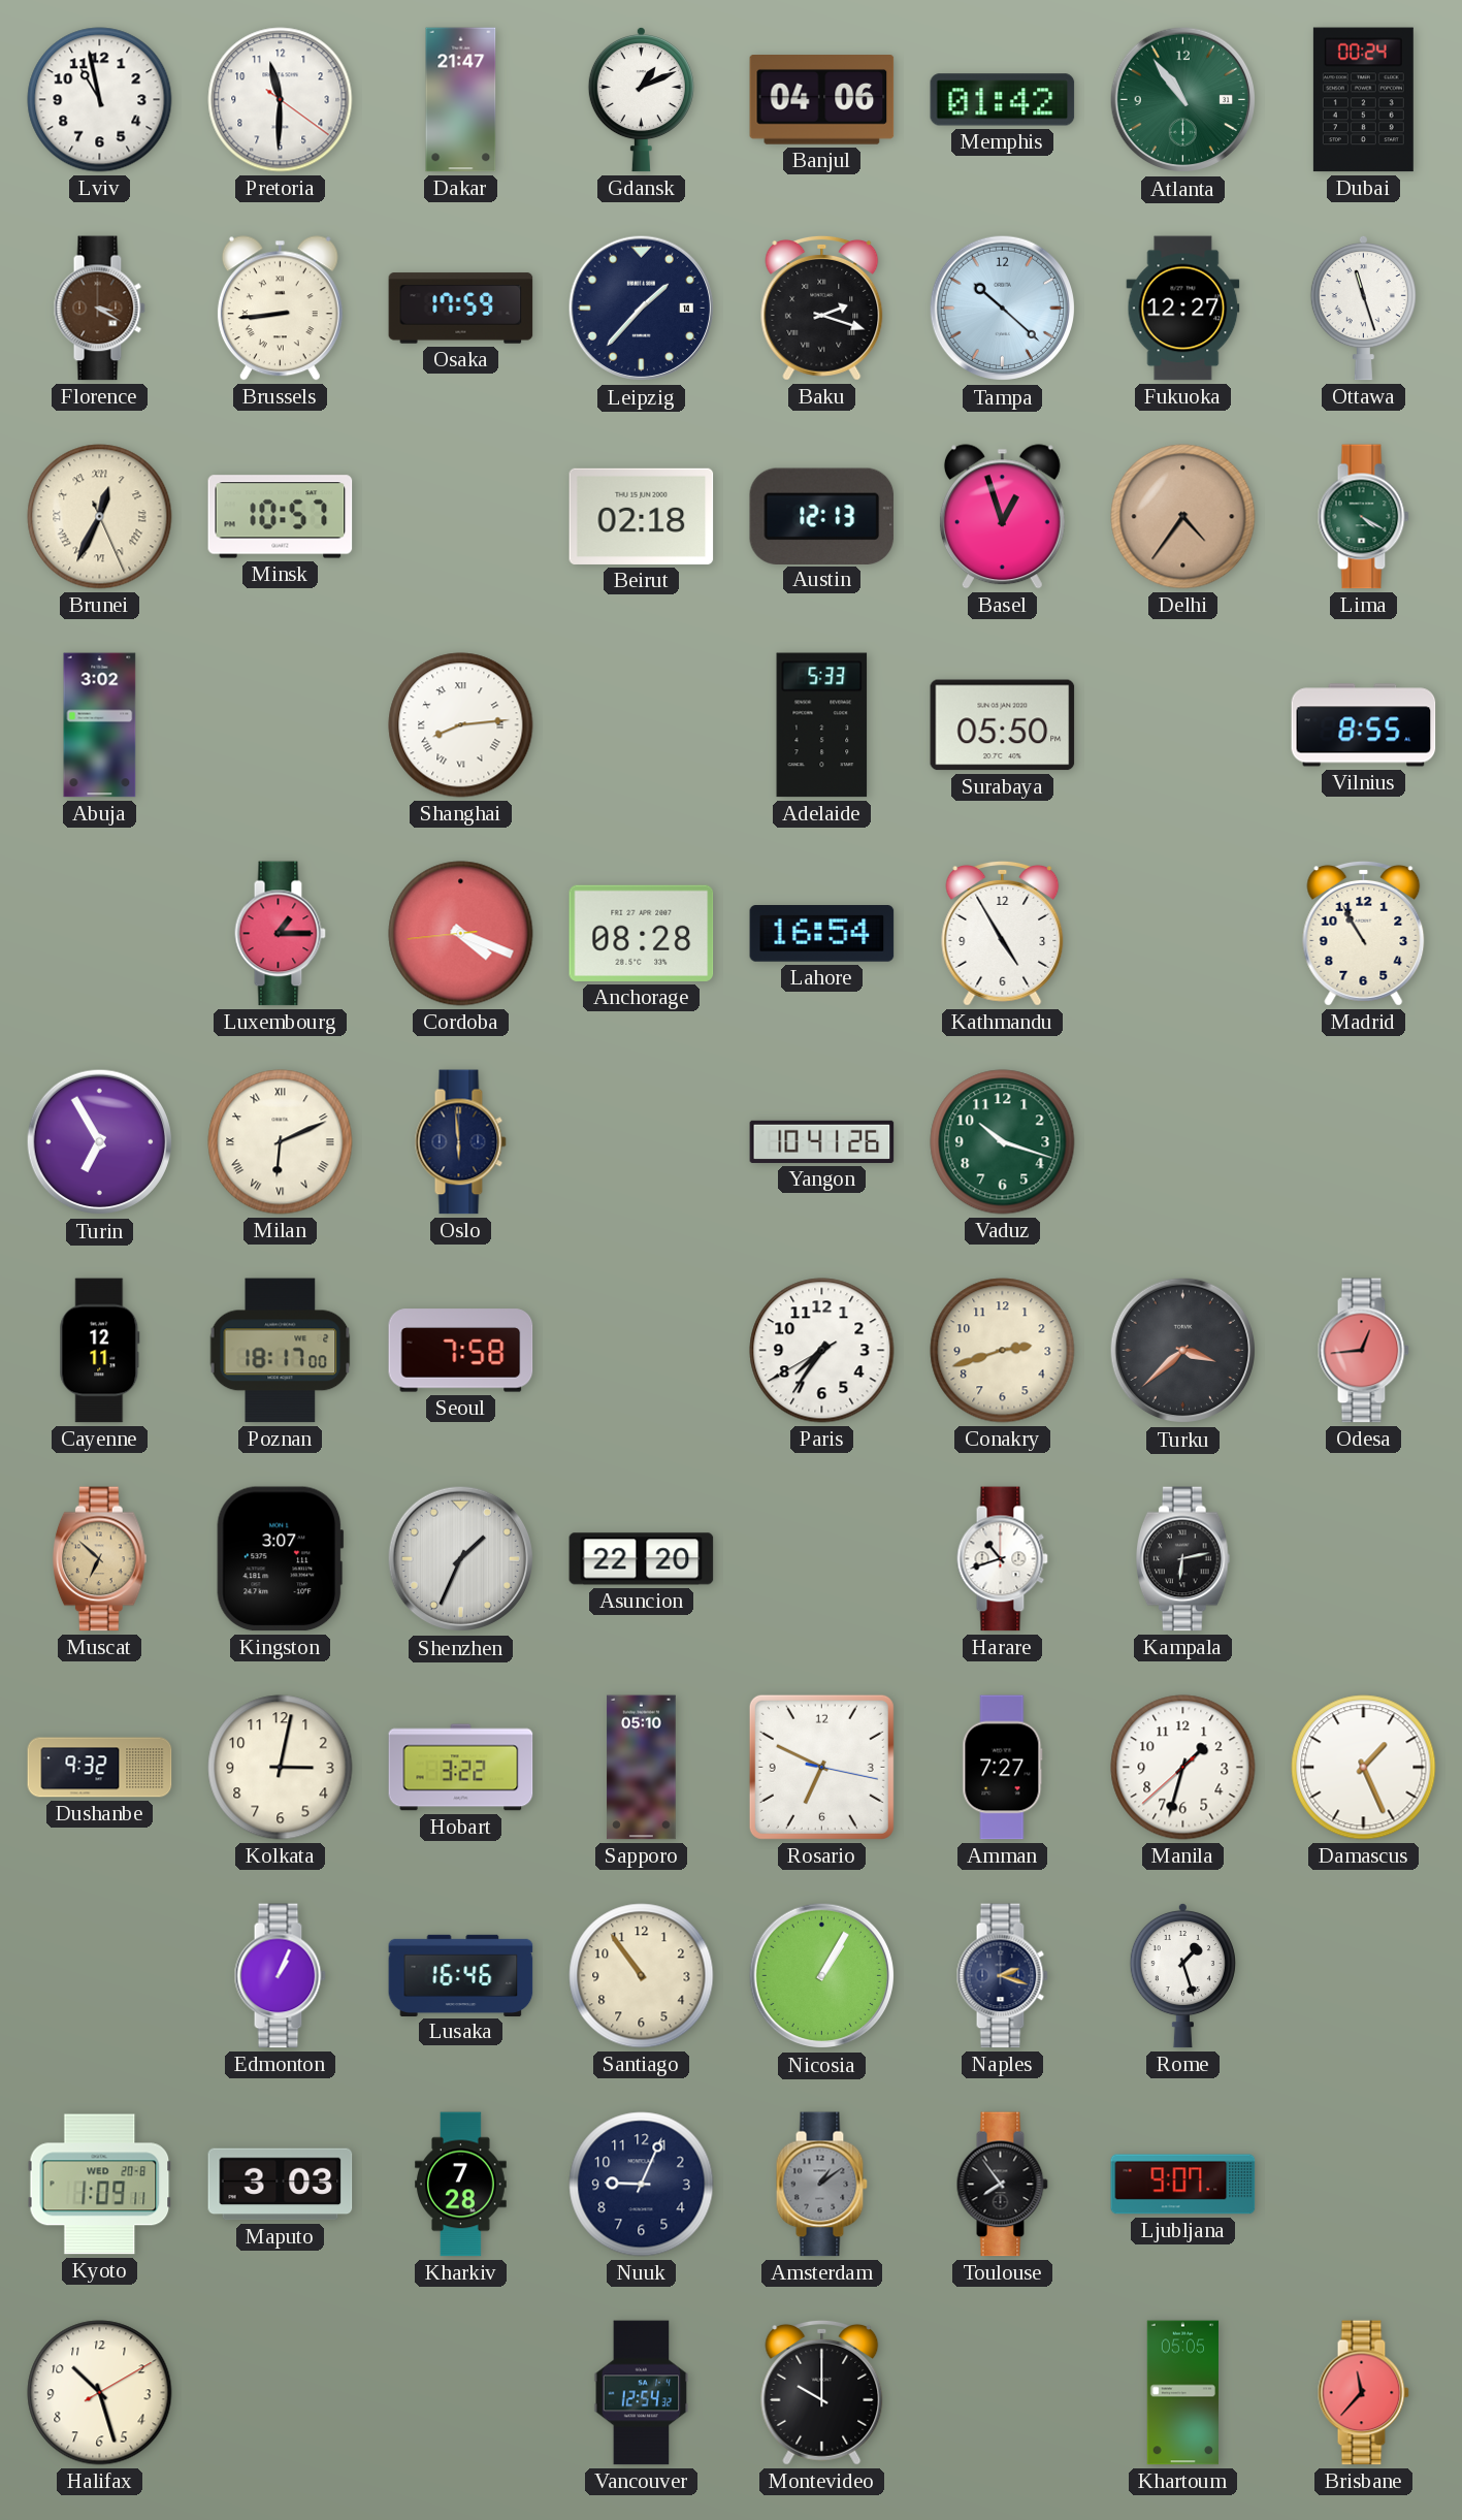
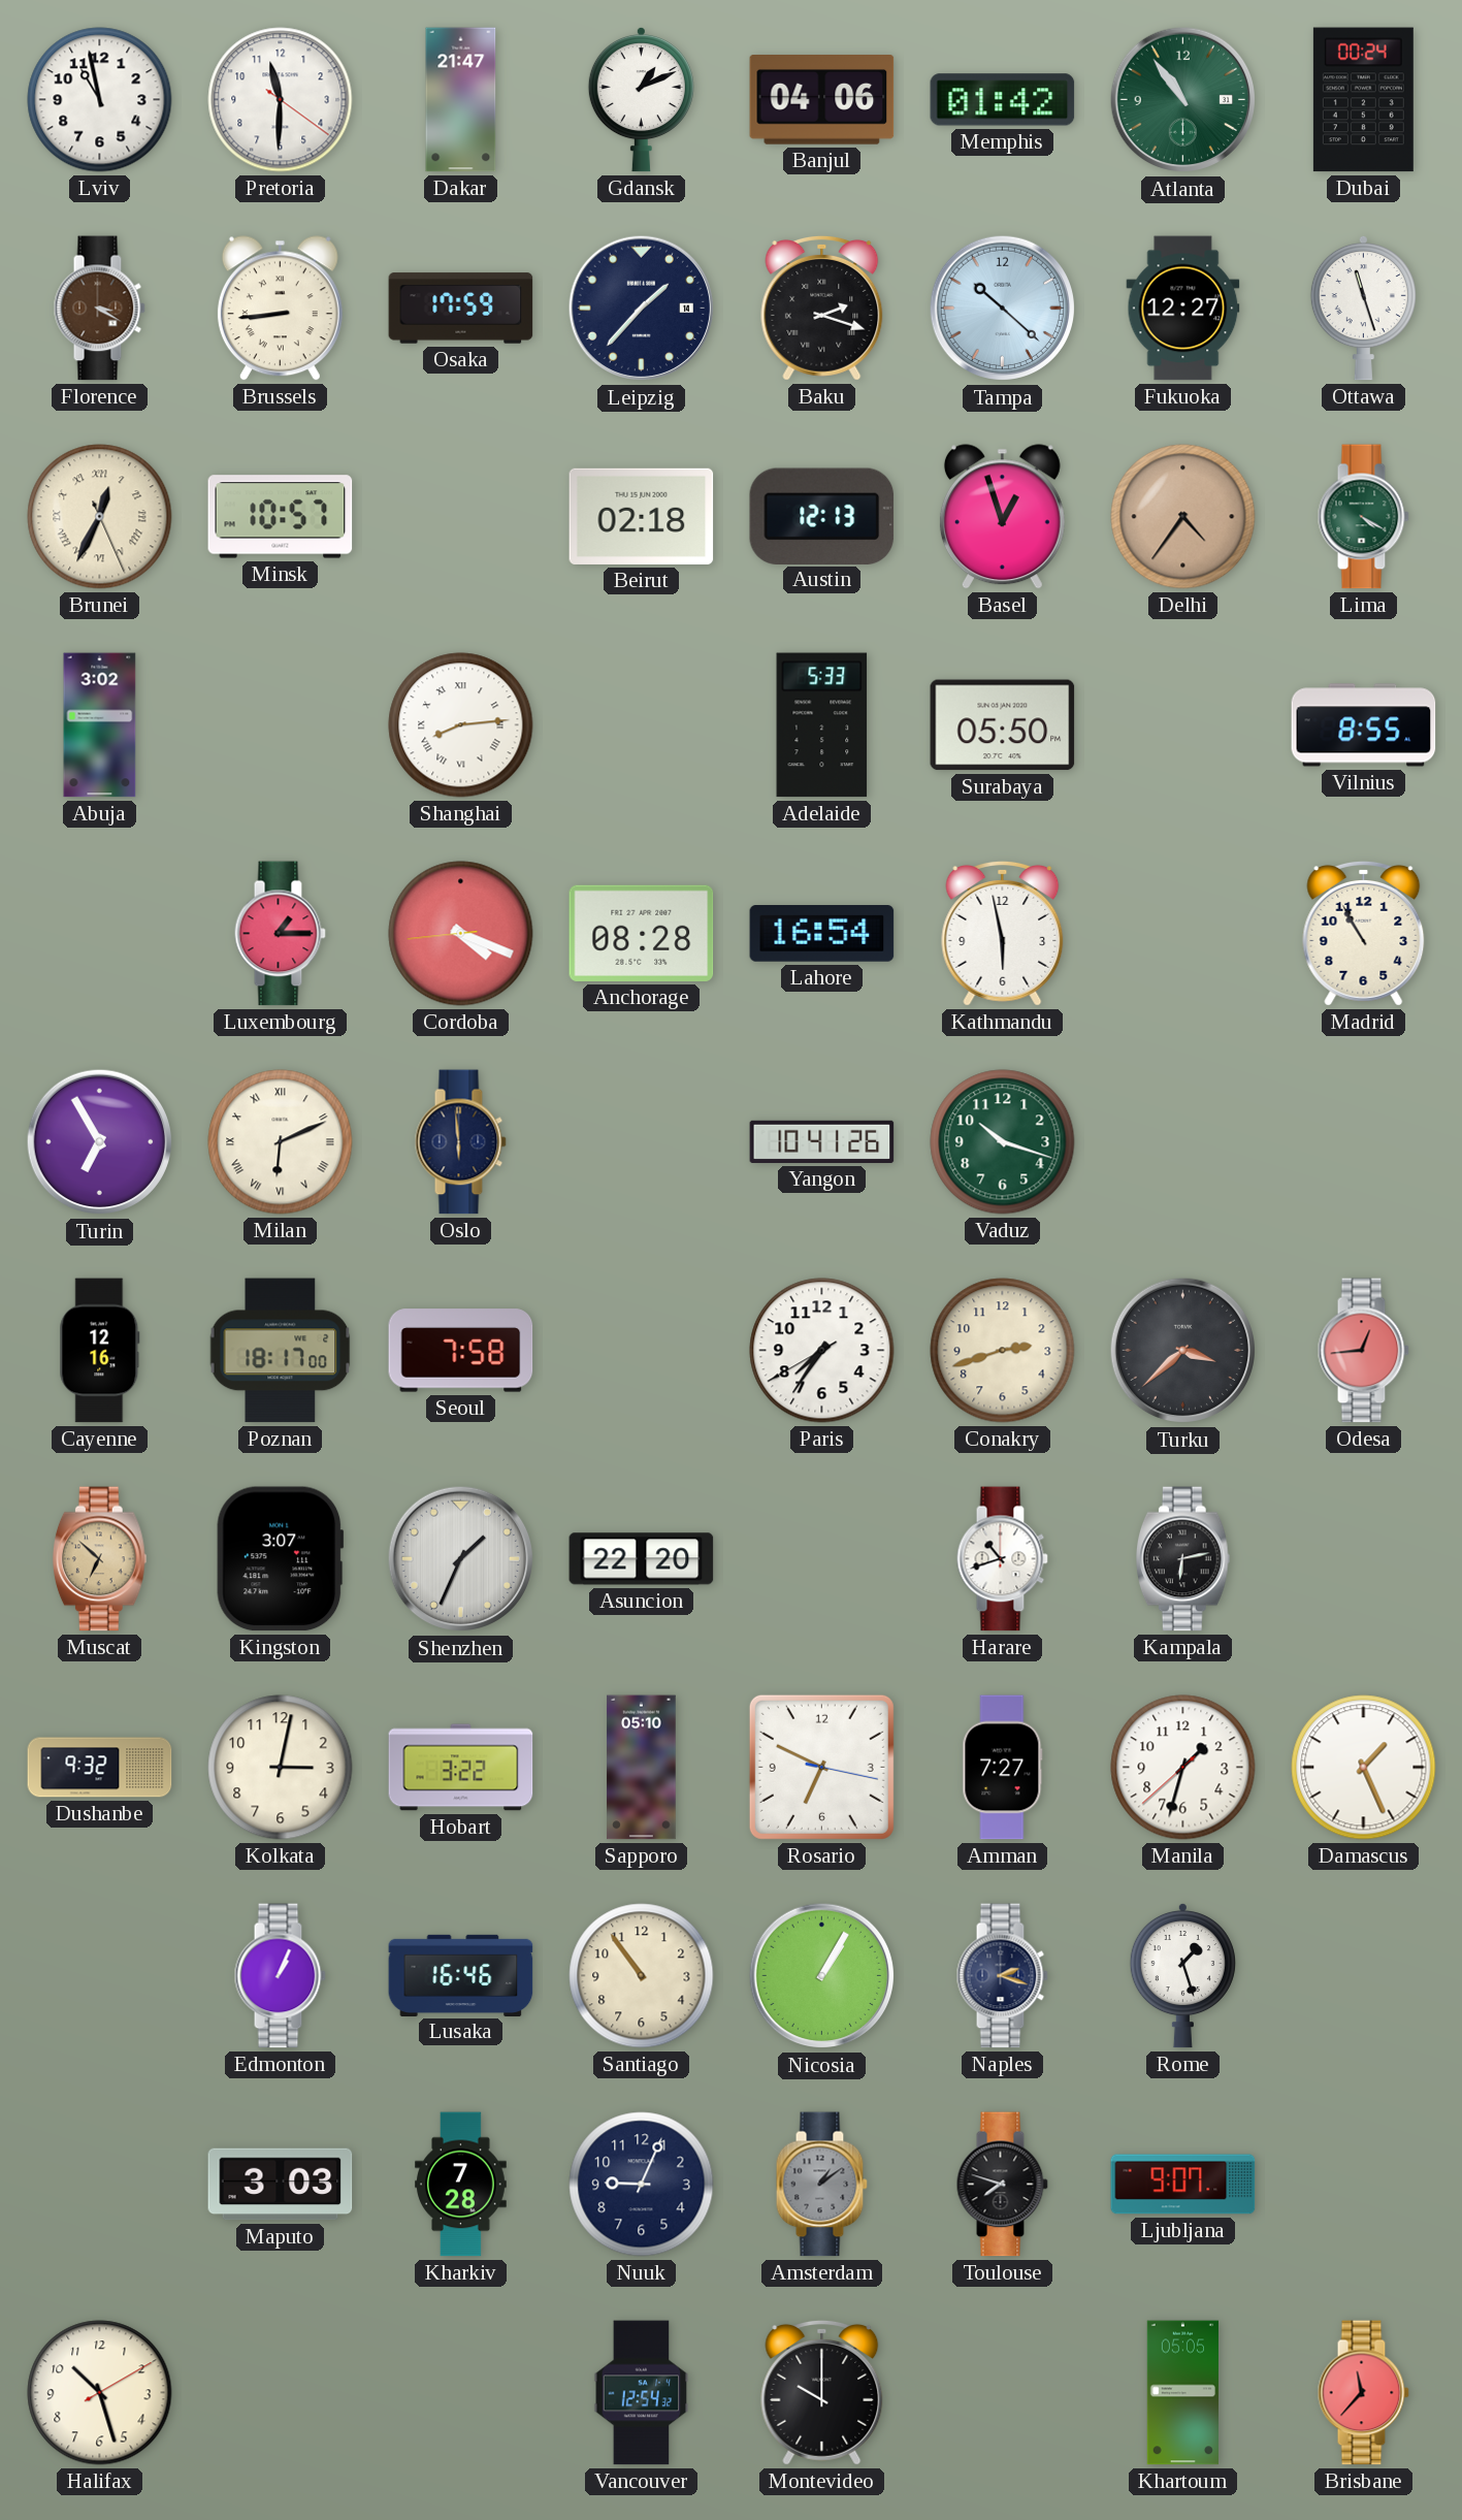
Kathmandu: 4:55 -> 5:58
Cayenne: 12:11 -> 12:16
Kyoto: 1:09 -> none
Toulouse: 7:54 -> 7:48
